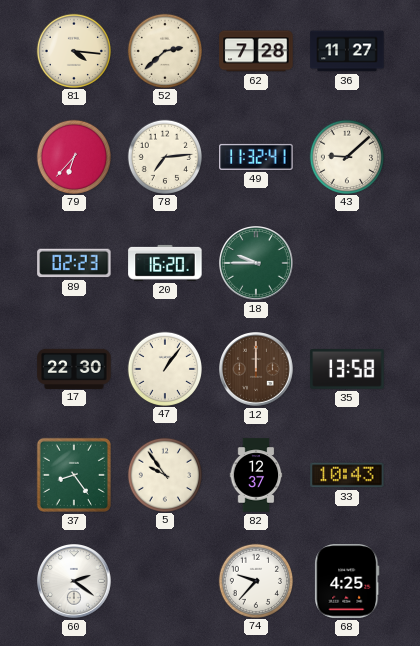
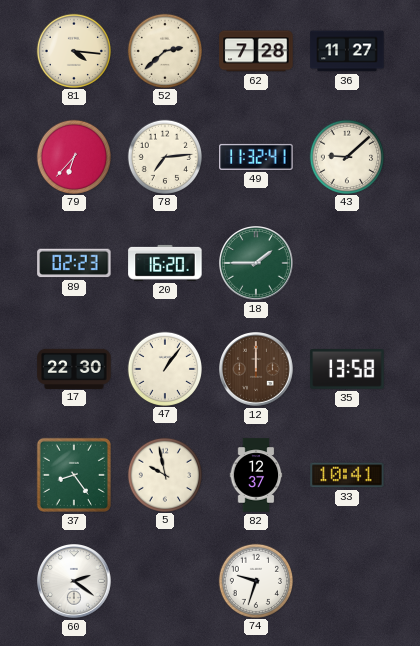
18: 9:45 -> 1:45
5: 9:54 -> 9:58
33: 10:43 -> 10:41
74: 9:37 -> 9:33
68: 4:25 -> none
